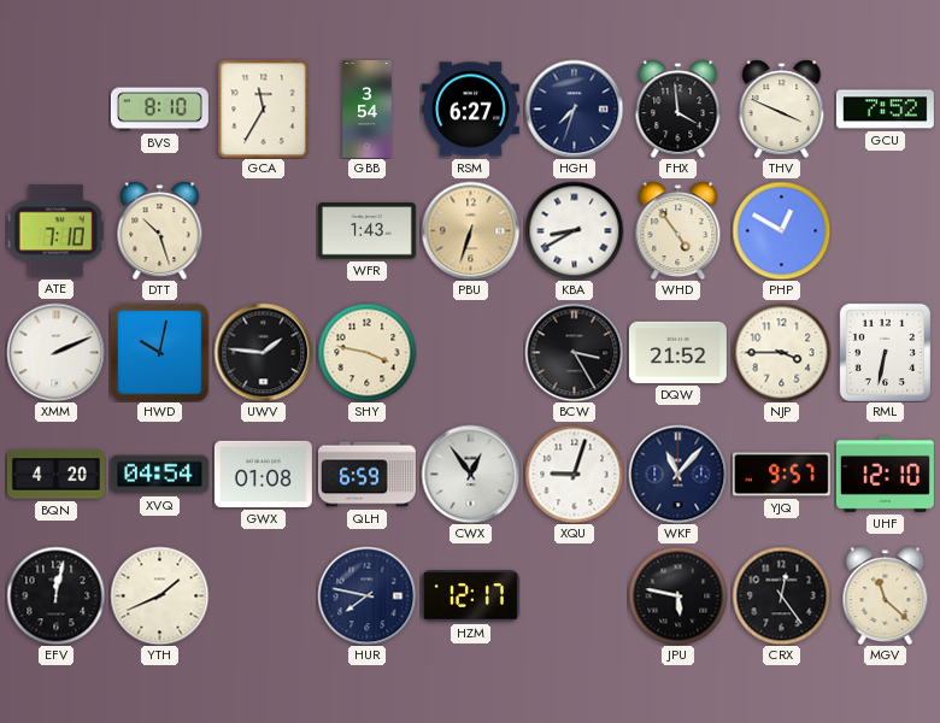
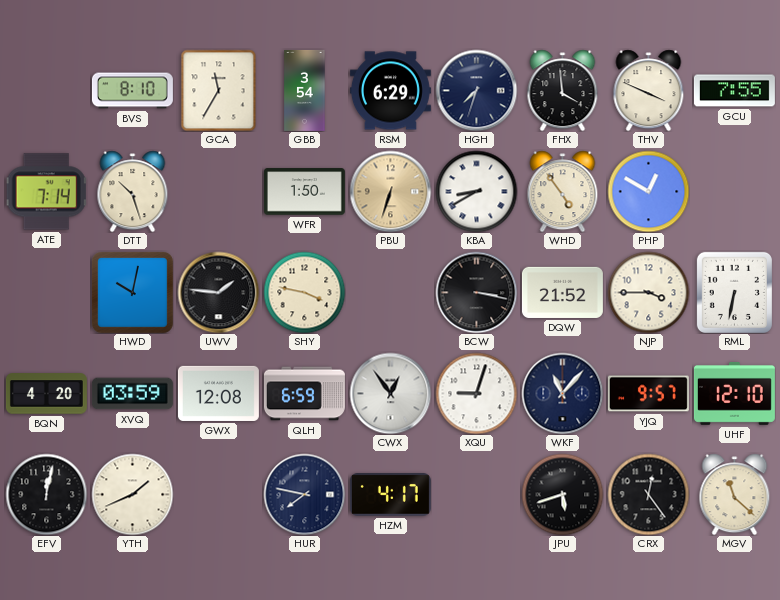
RSM: 6:27 -> 6:29
GCU: 7:52 -> 7:55
ATE: 7:10 -> 7:14
WFR: 1:43 -> 1:50
XMM: 2:11 -> none
BCW: 3:25 -> 3:17
XVQ: 04:54 -> 03:59
GWX: 01:08 -> 12:08
HZM: 12:17 -> 4:17
JPU: 5:47 -> 5:42
